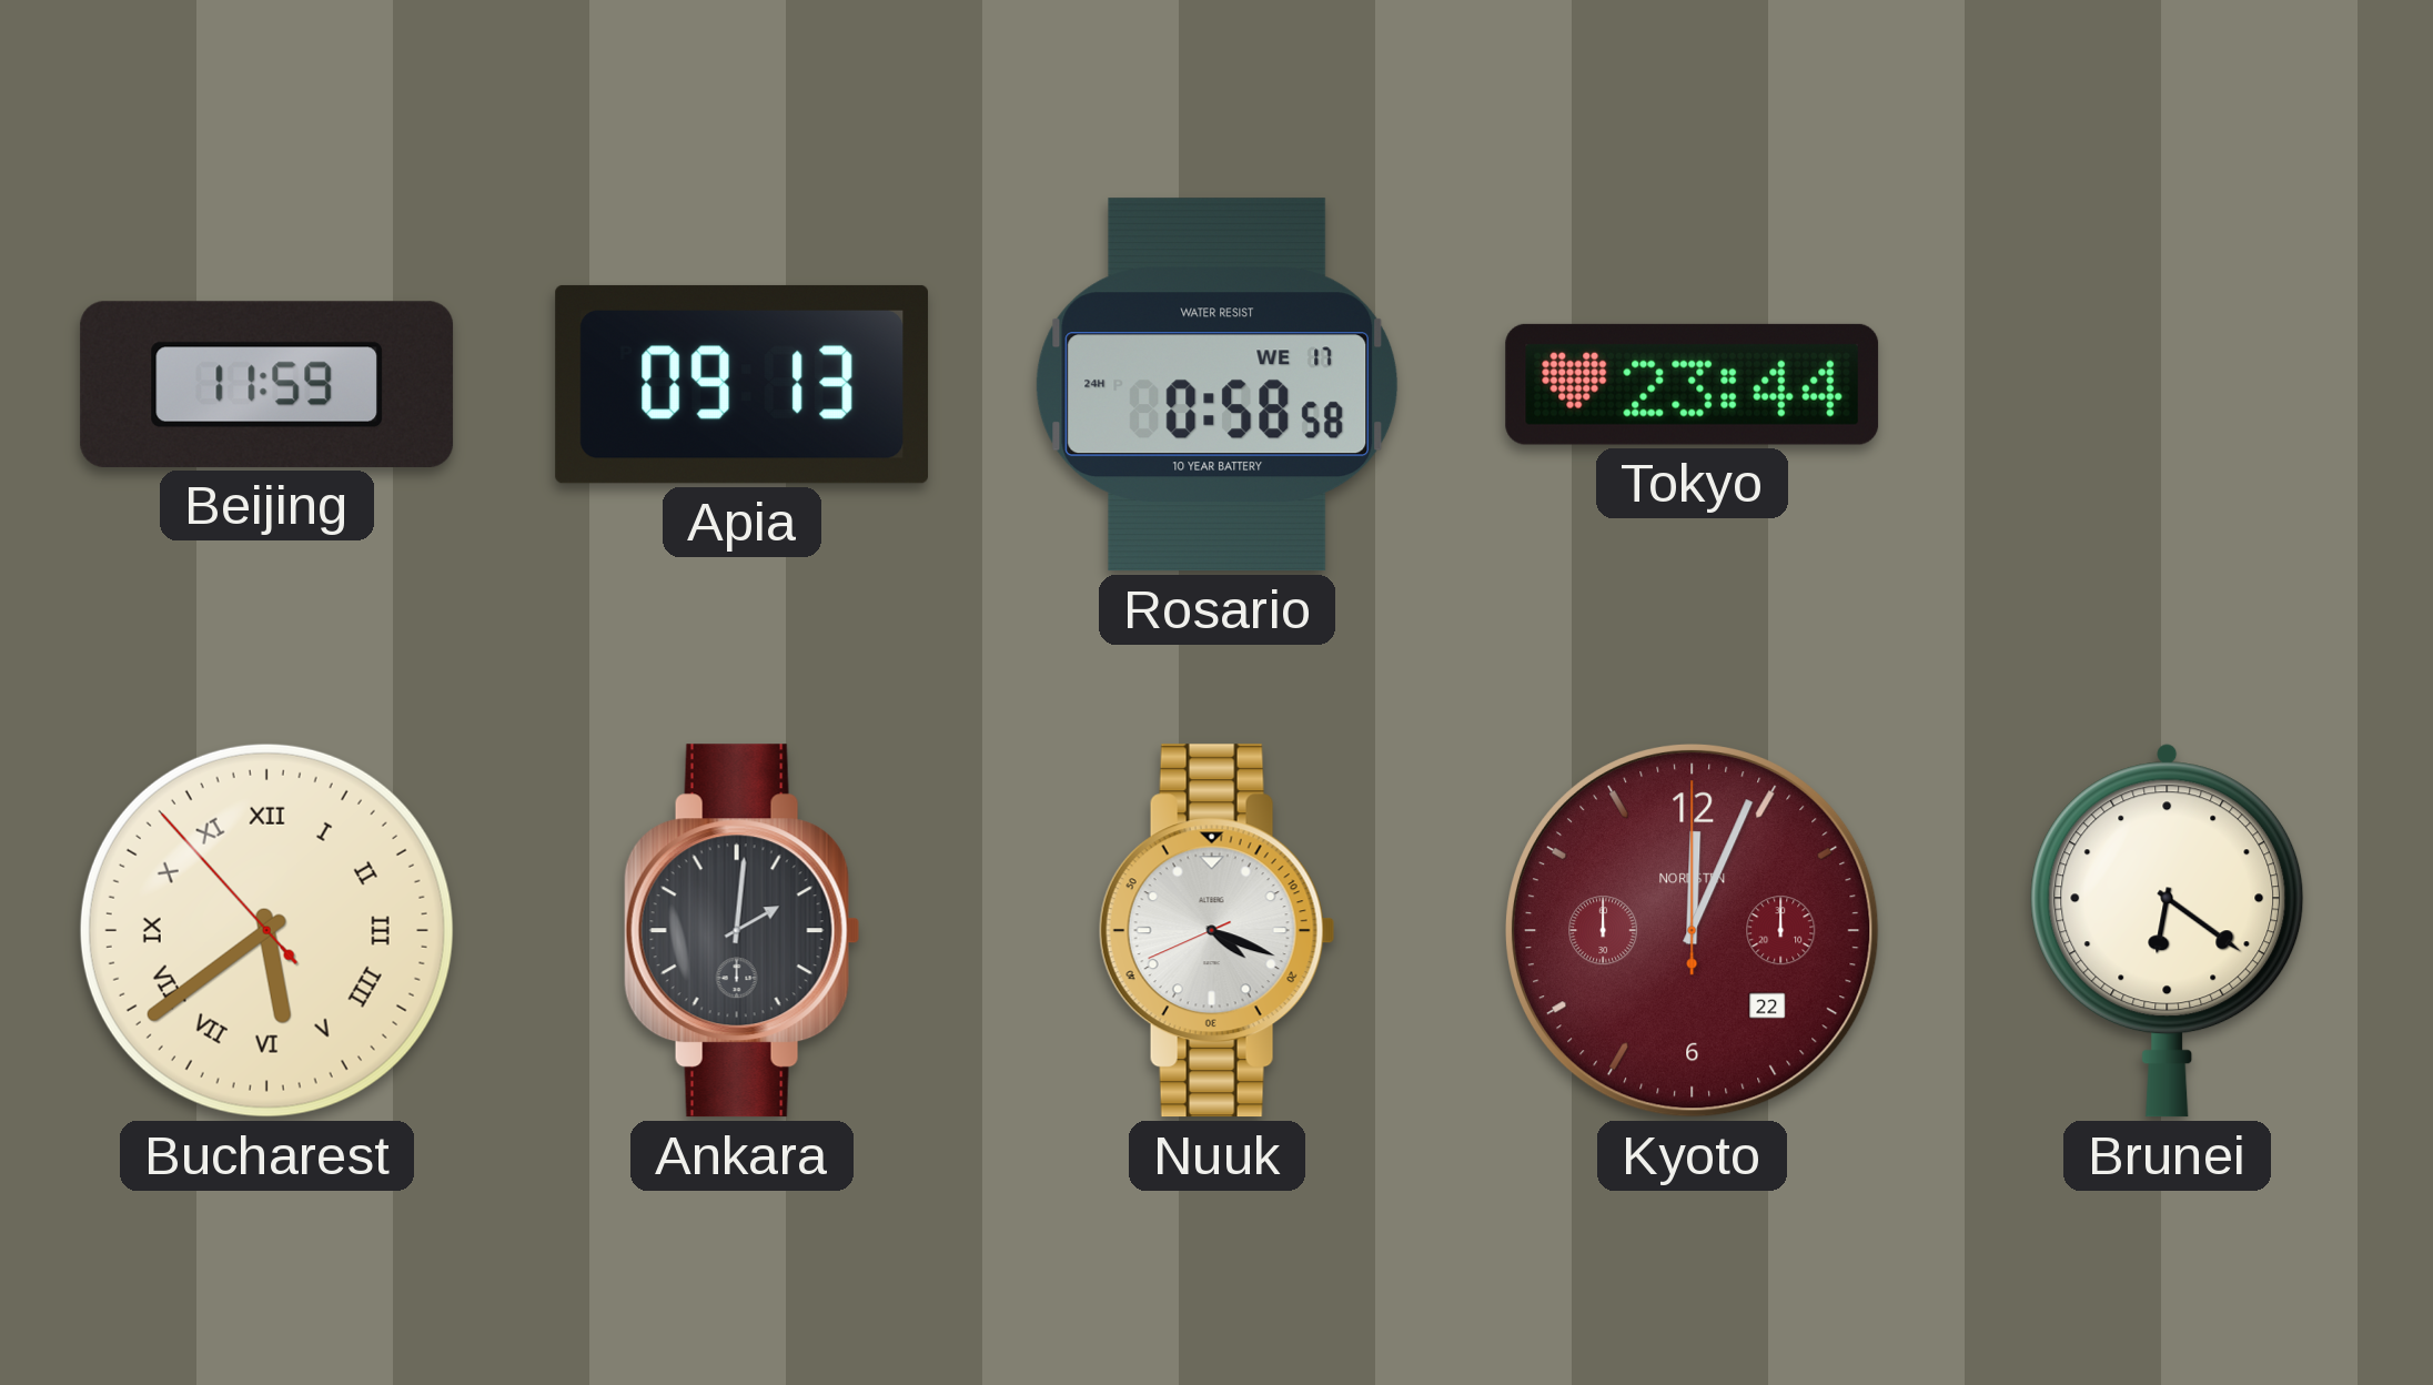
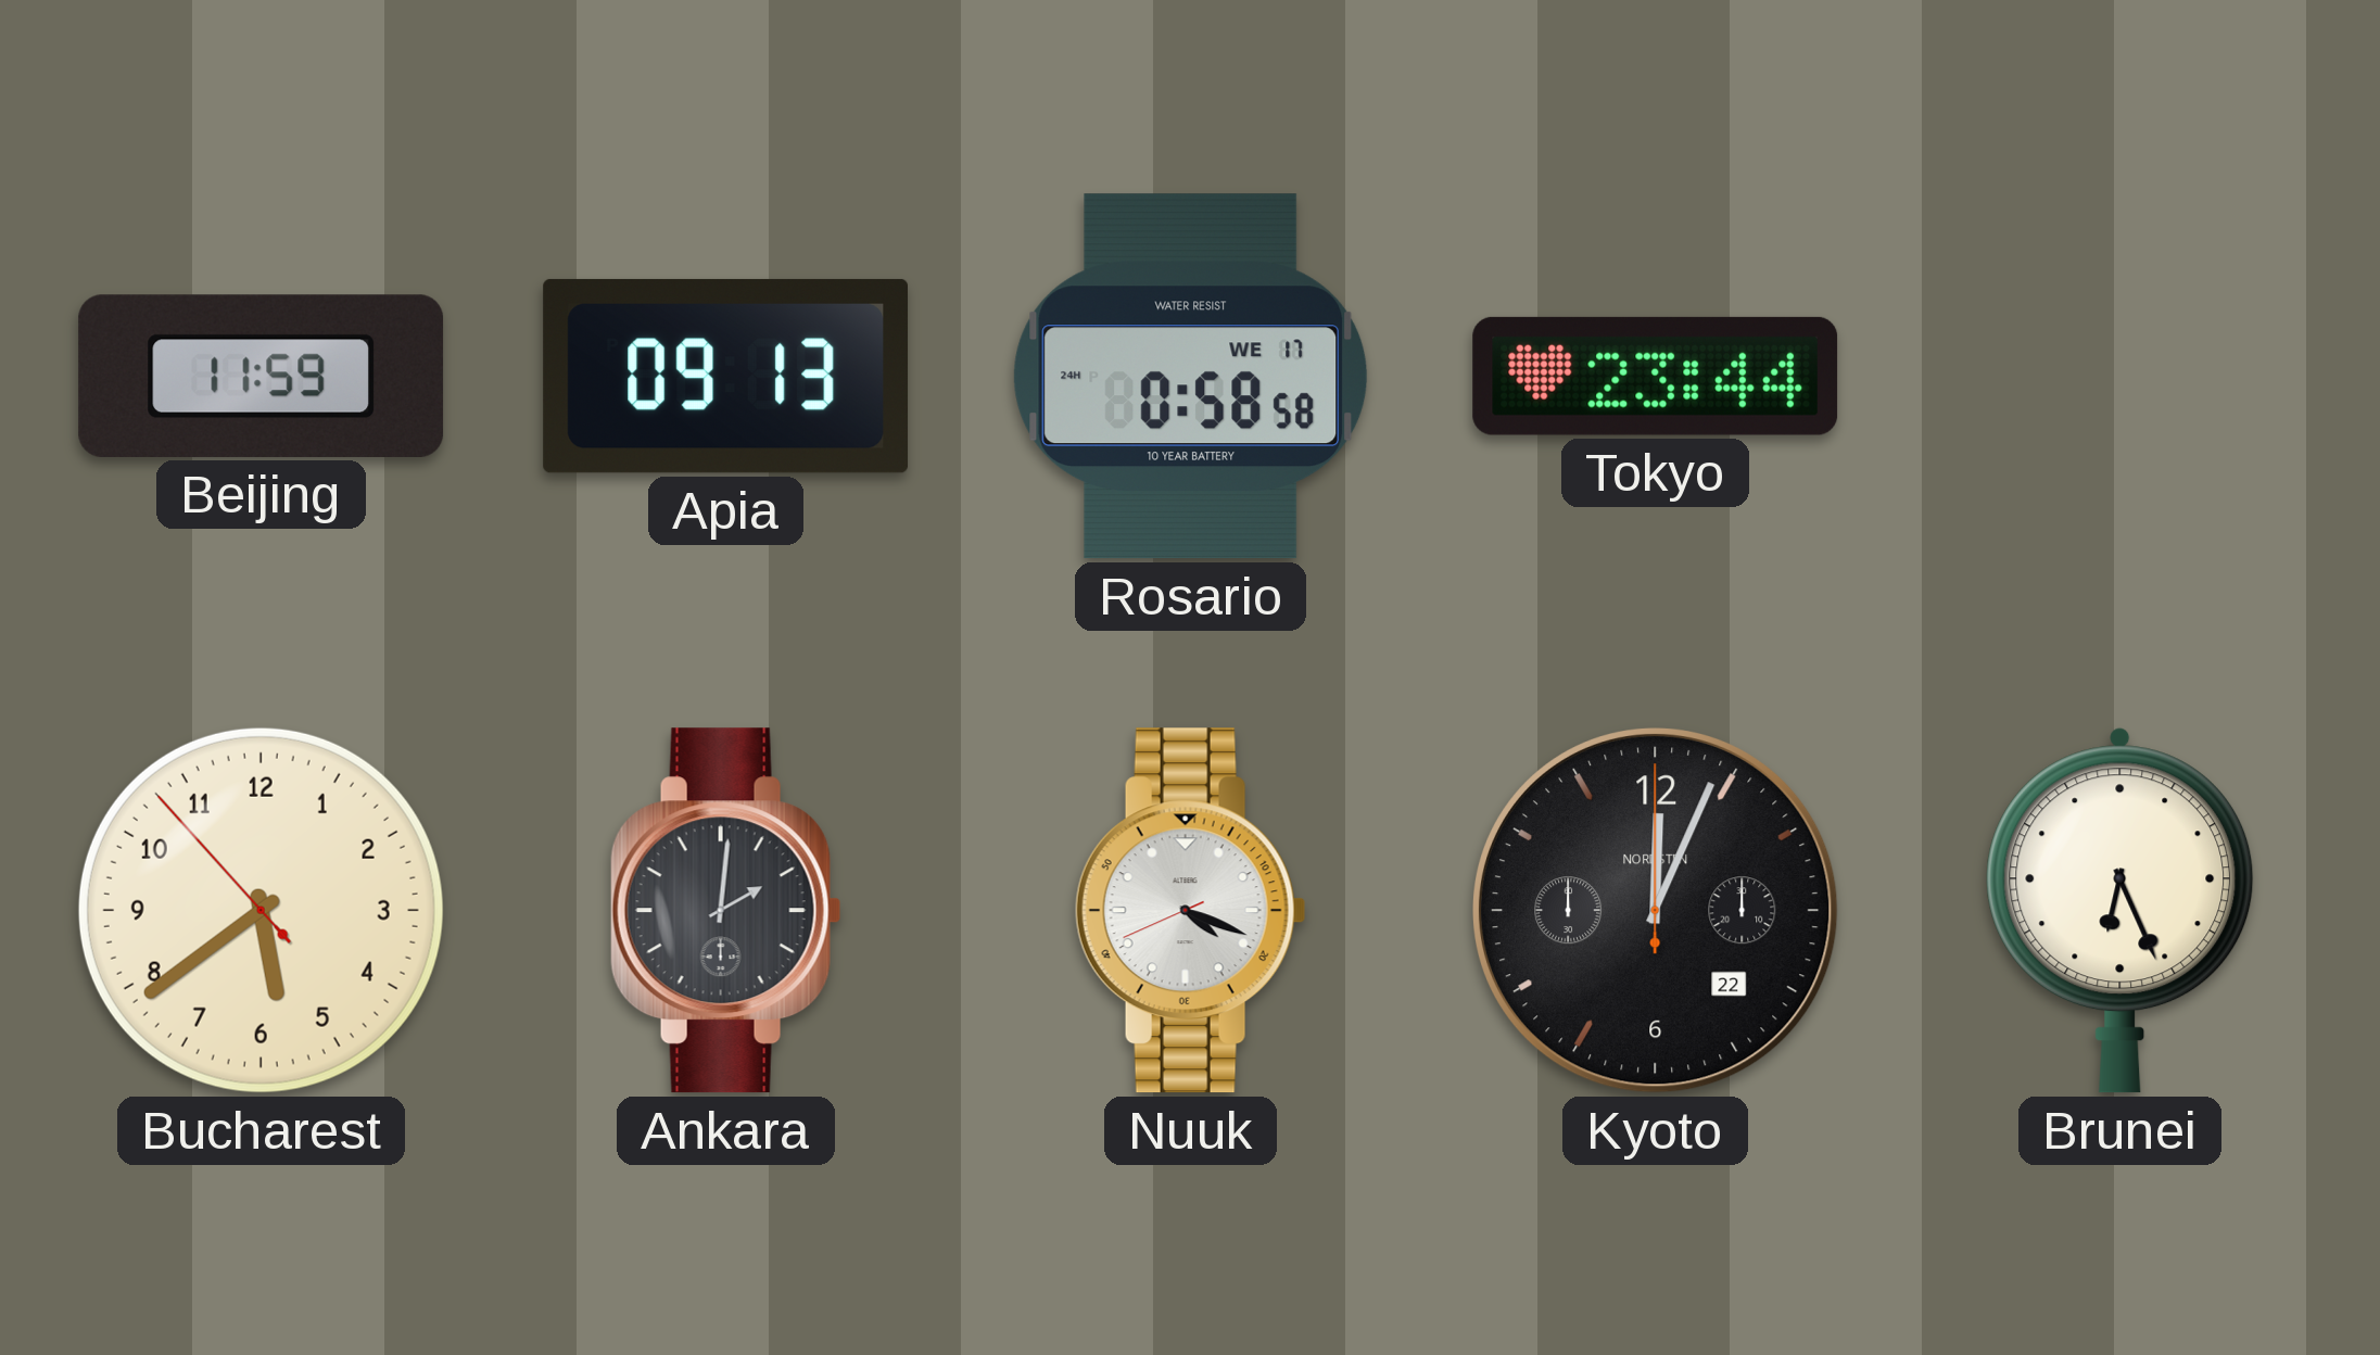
Bucharest numerals: Roman -> Arabic
Kyoto dial: burgundy -> black
Brunei: 6:21 -> 6:26
